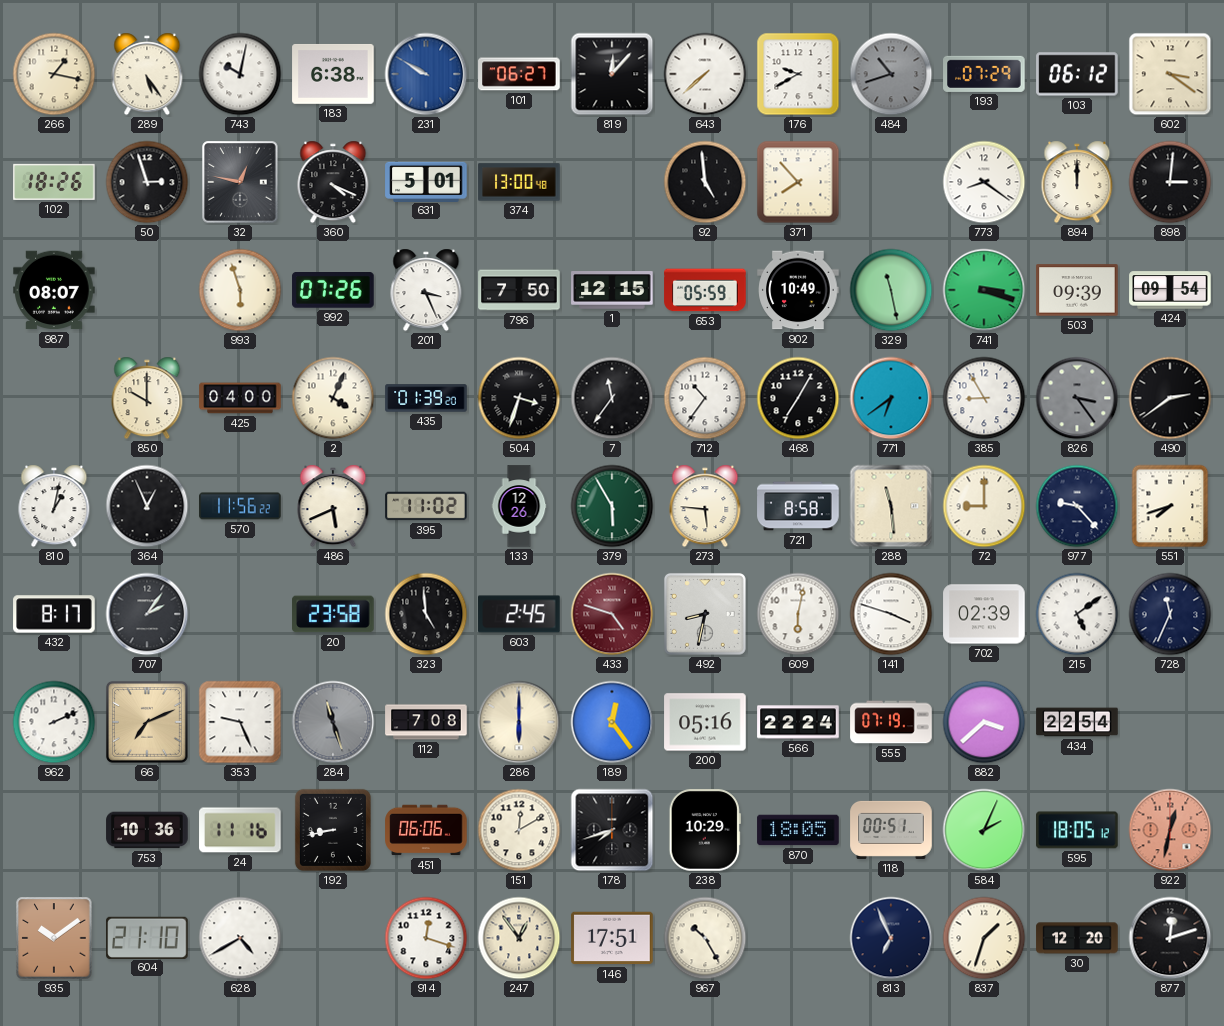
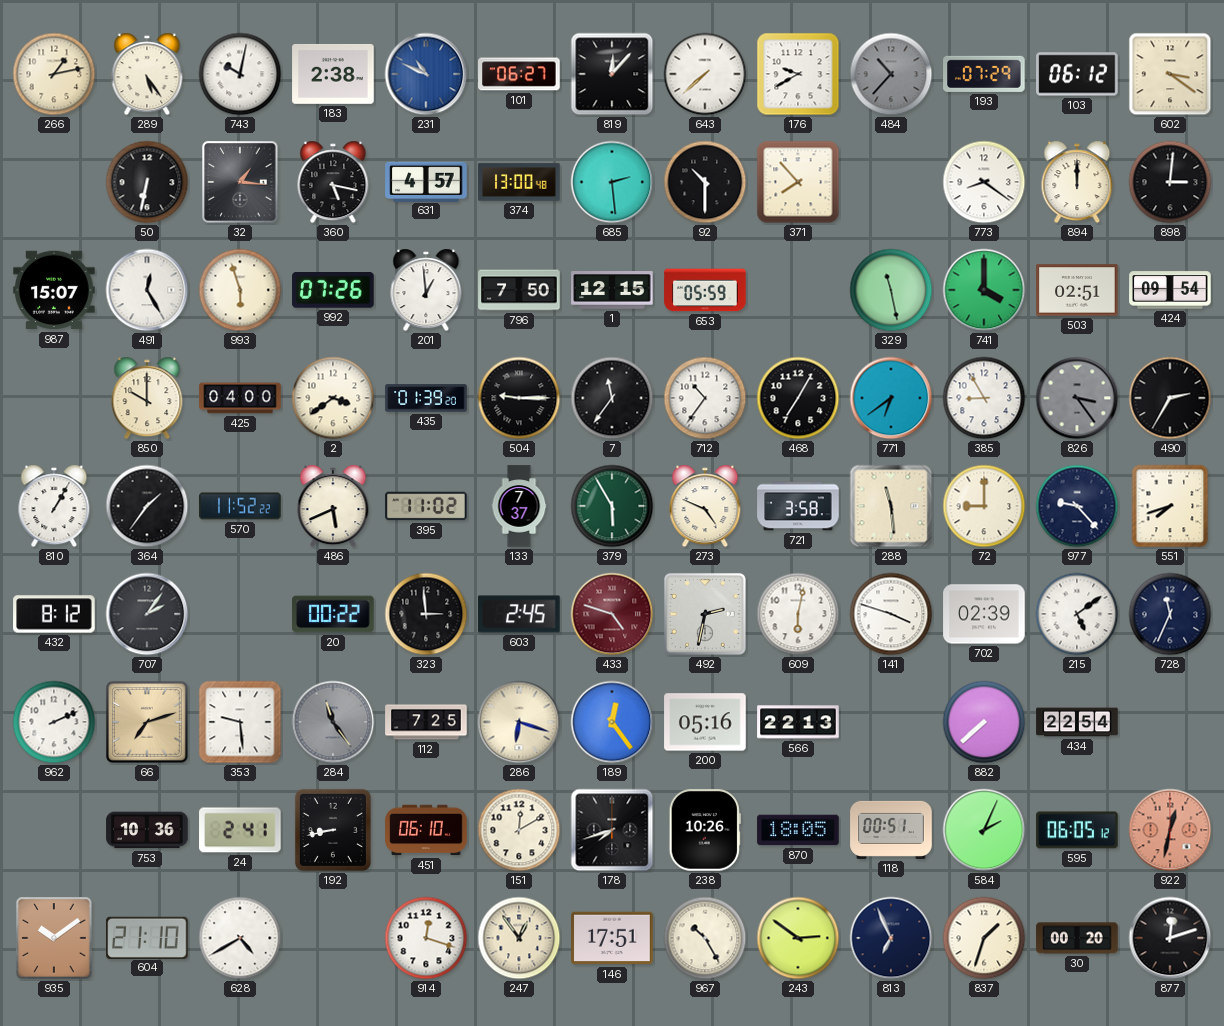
266: 1:17 -> 1:13
183: 6:38 -> 2:38
231: 9:50 -> 10:49
484: 10:42 -> 10:37
102: 18:26 -> none
50: 2:57 -> 6:32
32: 12:47 -> 1:16
360: 4:19 -> 5:17
631: 5:01 -> 4:57
685: none -> 2:29
92: 4:59 -> 10:30
987: 08:07 -> 15:07
491: none -> 12:25
201: 3:26 -> 12:59
902: 10:49 -> none
741: 3:18 -> 4:00
503: 09:39 -> 02:51
2: 4:04 -> 3:39
504: 3:33 -> 9:15
490: 2:39 -> 2:35
810: 1:02 -> 1:05
364: 12:56 -> 1:36
570: 11:56 -> 11:52
133: 12:26 -> 7:37
273: 5:46 -> 4:49
721: 8:58 -> 3:58
432: 8:17 -> 8:12
20: 23:58 -> 00:22
323: 4:59 -> 2:59
492: 8:32 -> 2:32
66: 7:11 -> 7:12
353: 9:26 -> 9:29
284: 11:27 -> 11:24
112: 7:08 -> 7:25
286: 6:00 -> 6:18
566: 22:24 -> 22:13
555: 07:19 -> none
882: 3:38 -> 7:38
24: 11:16 -> 2:41
451: 06:06 -> 06:10
238: 10:29 -> 10:26
595: 18:05 -> 06:05
243: none -> 2:51
30: 12:20 -> 00:20
